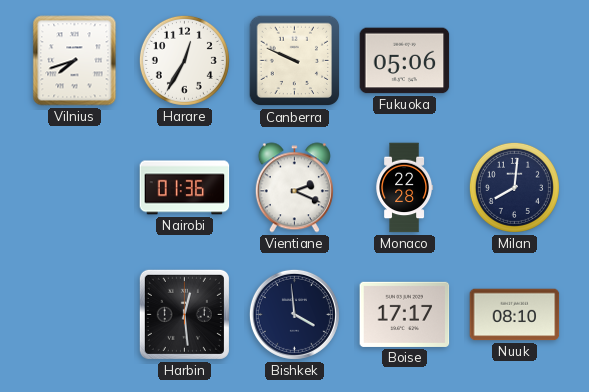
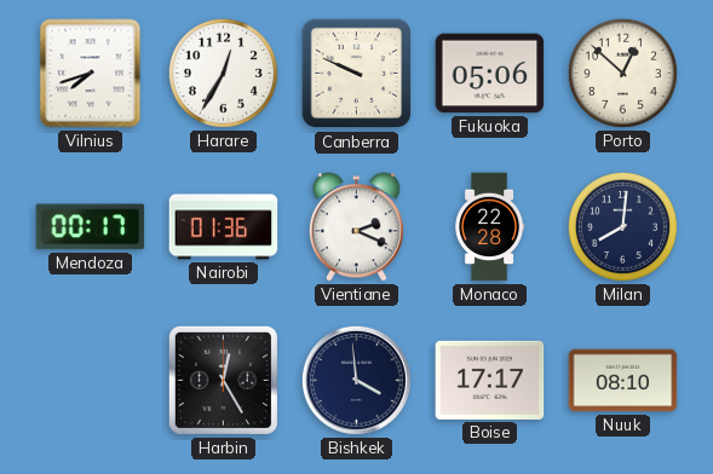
Porto: none -> 12:52
Mendoza: none -> 00:17
Harbin: 12:29 -> 12:25
